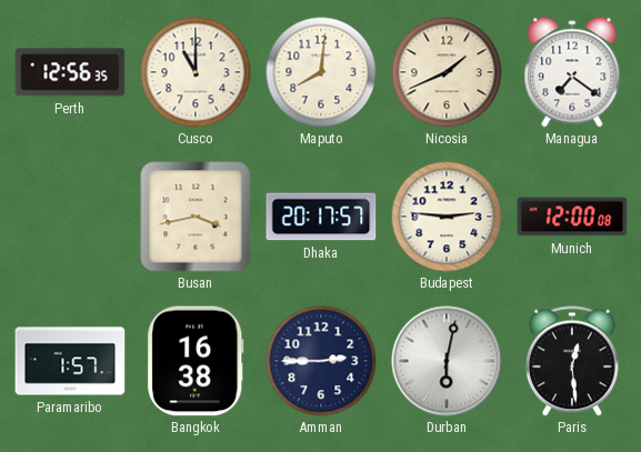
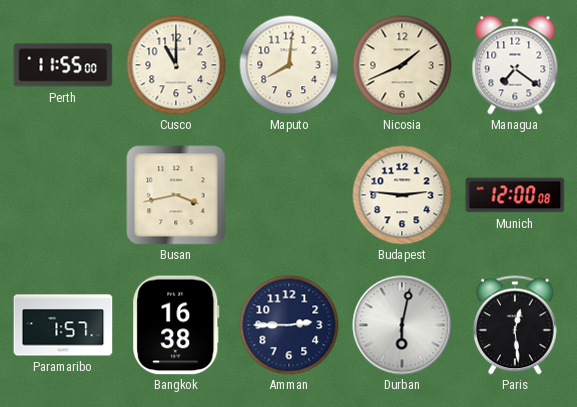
Perth: 12:56 -> 11:55
Dhaka: 20:17 -> none
